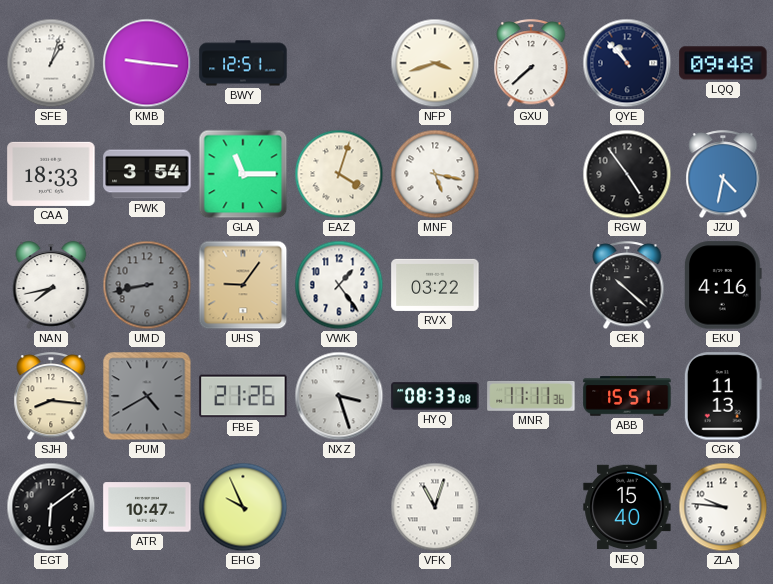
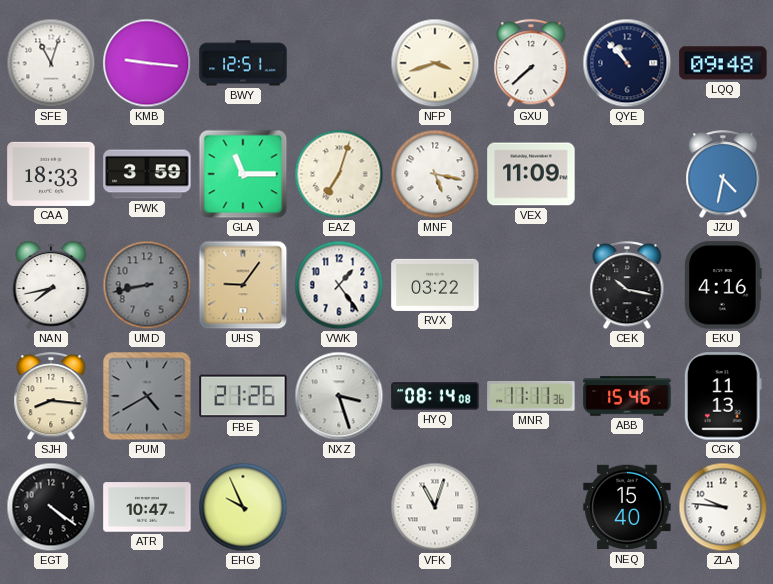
SFE: 1:03 -> 11:03
PWK: 3:54 -> 3:59
EAZ: 4:03 -> 7:03
VEX: none -> 11:09
RGW: 4:54 -> none
CEK: 10:22 -> 10:17
HYQ: 08:33 -> 08:14
ABB: 15:51 -> 15:46
EGT: 6:09 -> 4:21
